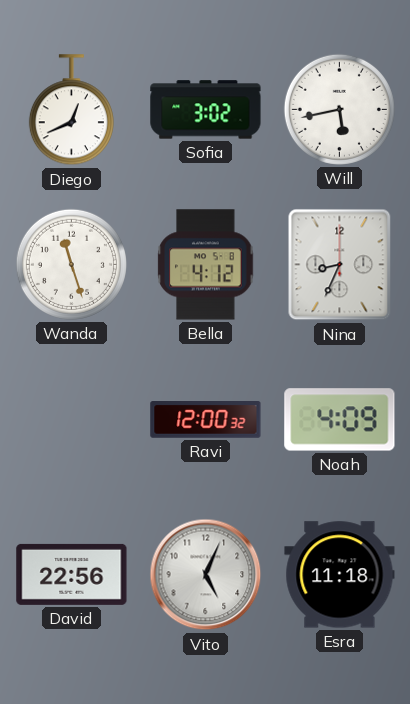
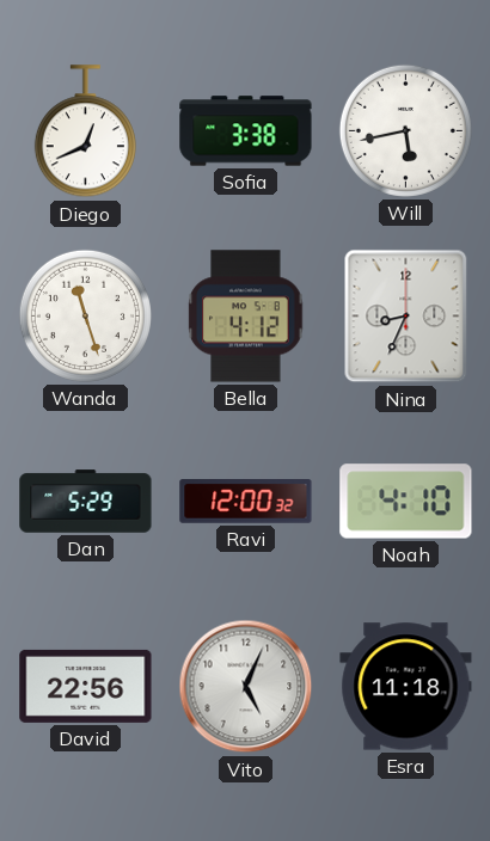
Sofia: 3:02 -> 3:38
Dan: none -> 5:29
Noah: 4:09 -> 4:10
